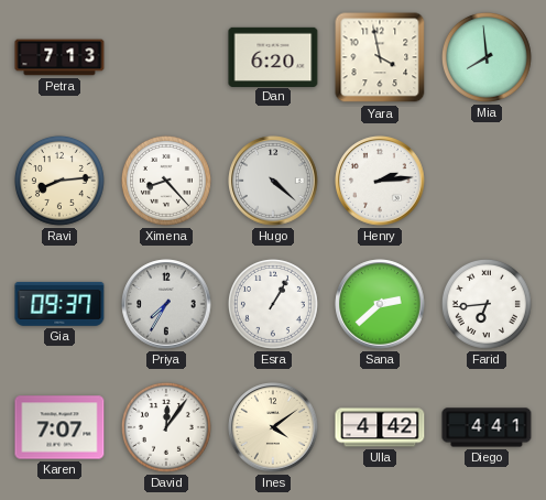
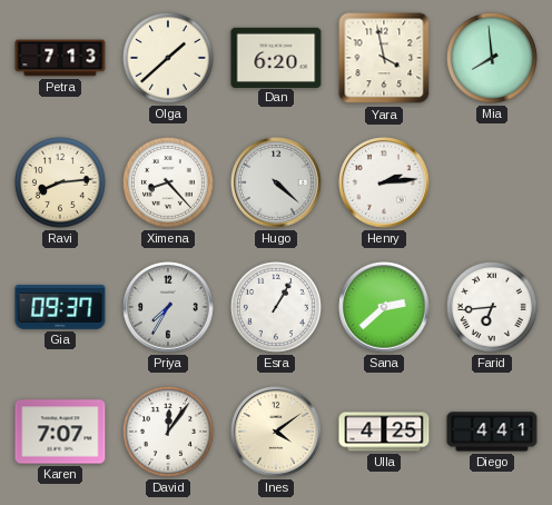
Olga: none -> 1:38
Ulla: 4:42 -> 4:25
